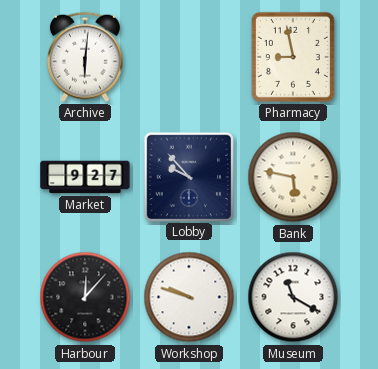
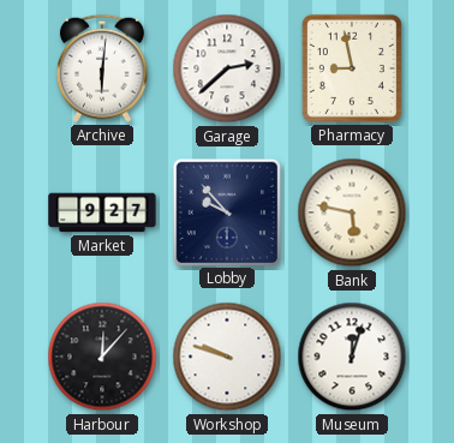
Garage: none -> 2:38
Museum: 11:20 -> 12:03
